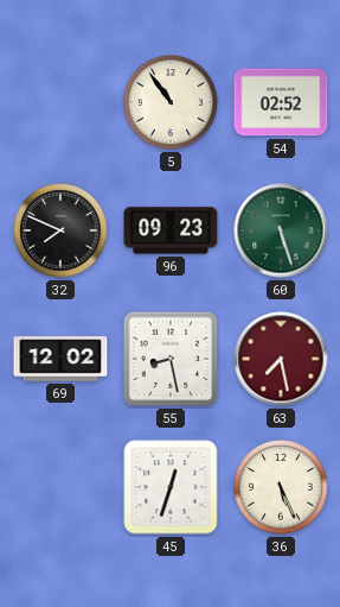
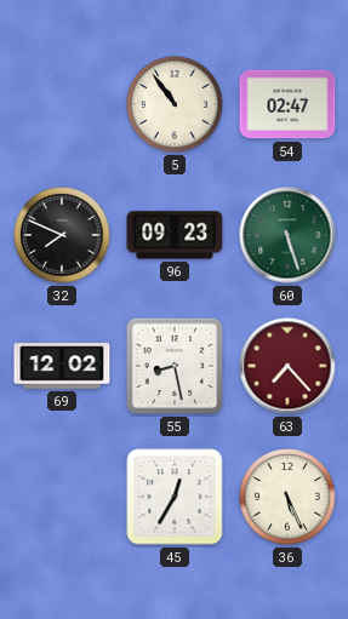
54: 02:52 -> 02:47
63: 7:28 -> 7:23
45: 12:33 -> 12:35
